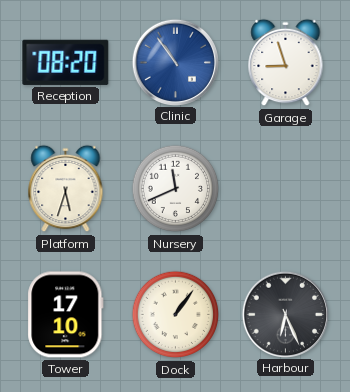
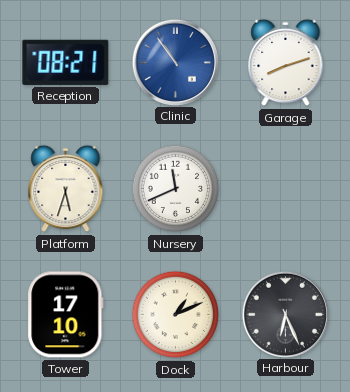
Reception: 08:20 -> 08:21
Garage: 8:57 -> 8:12
Dock: 1:06 -> 1:11
